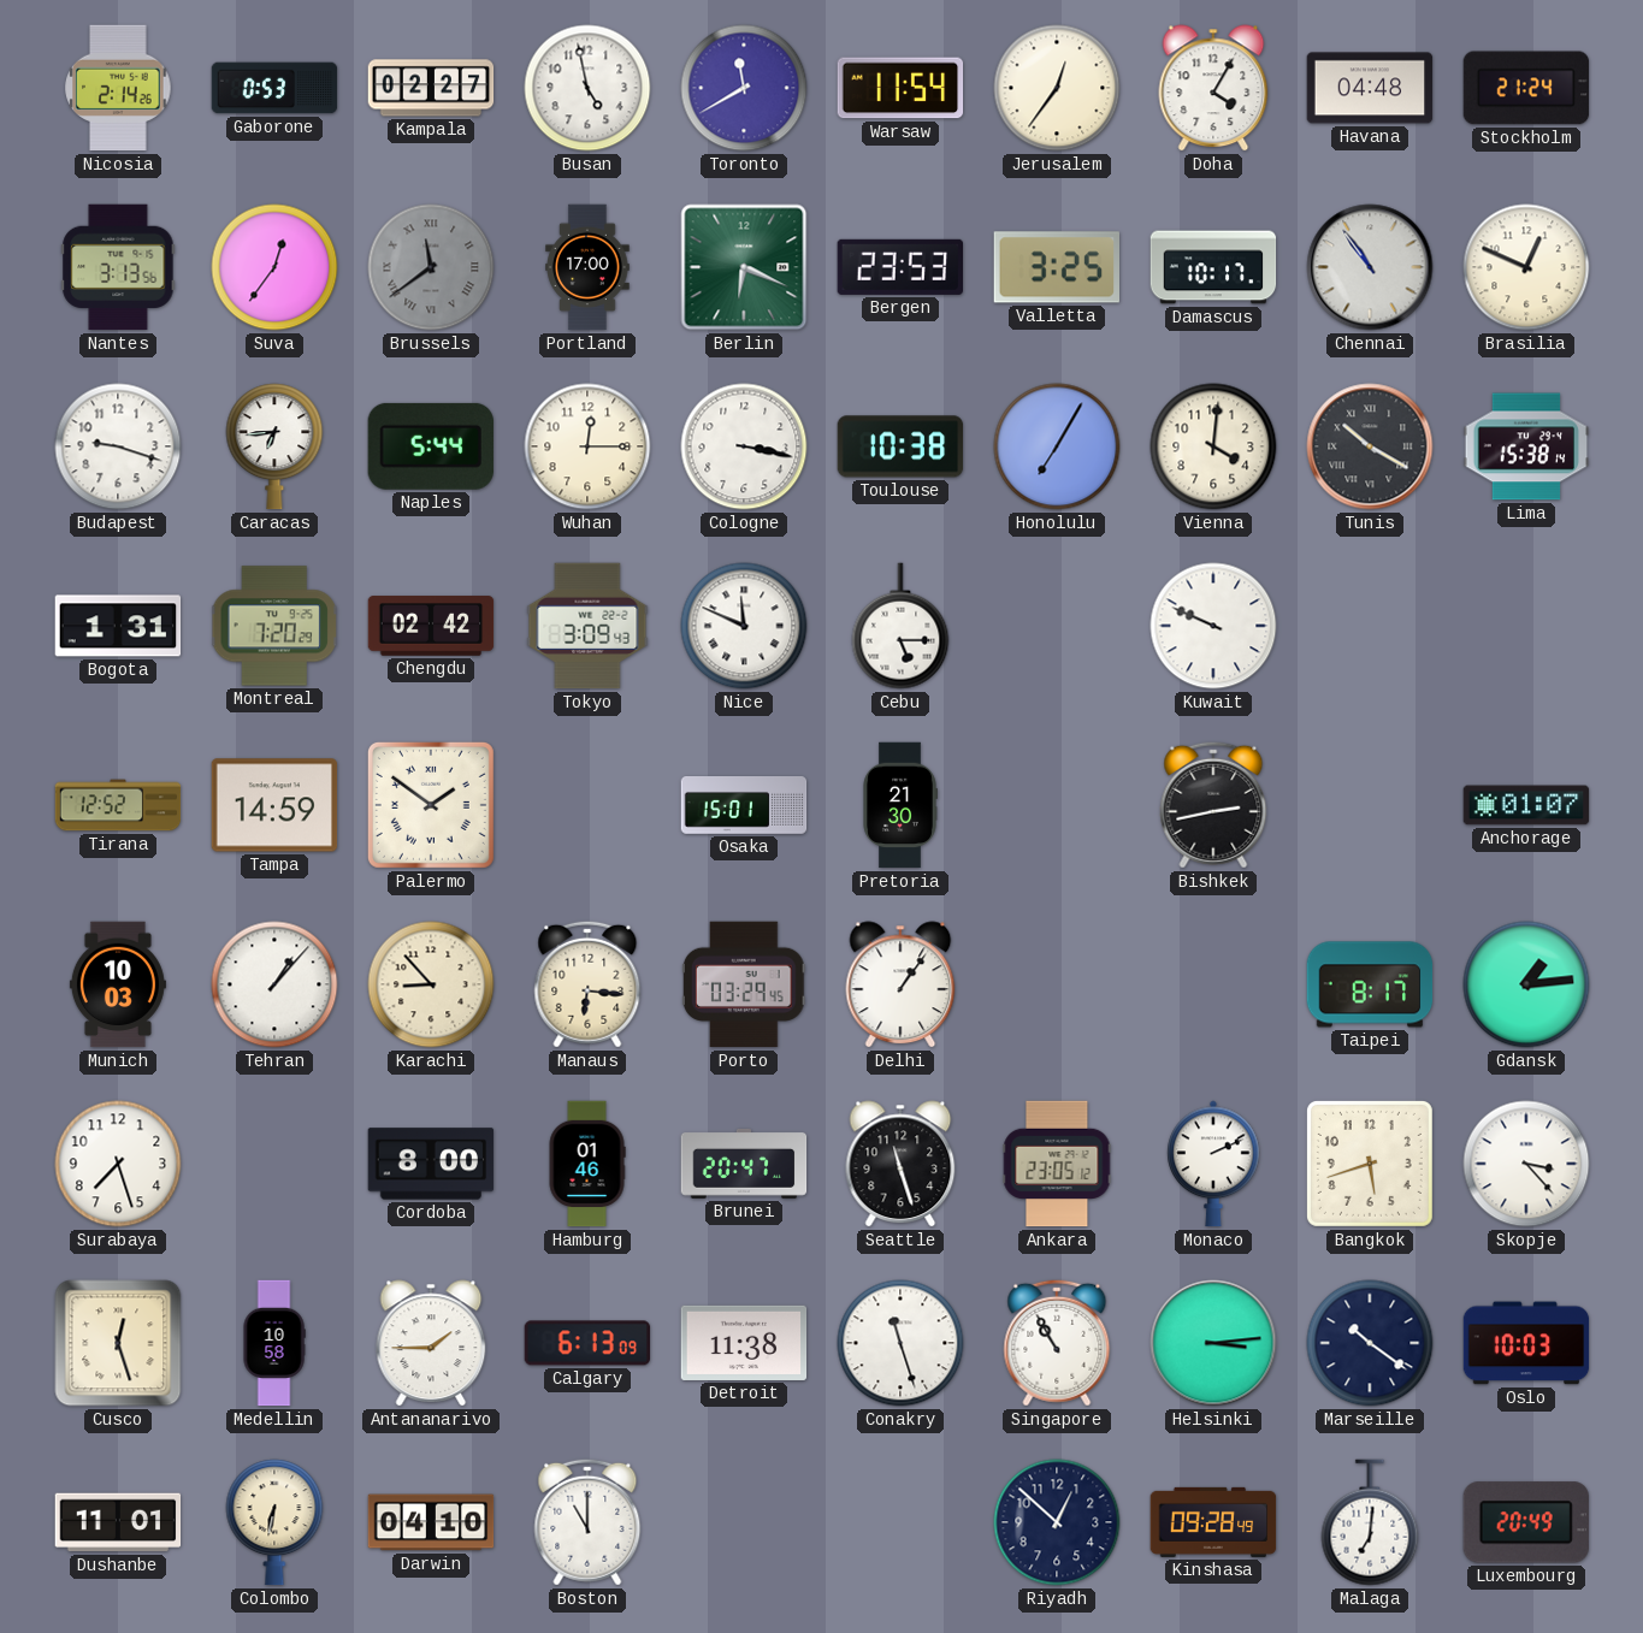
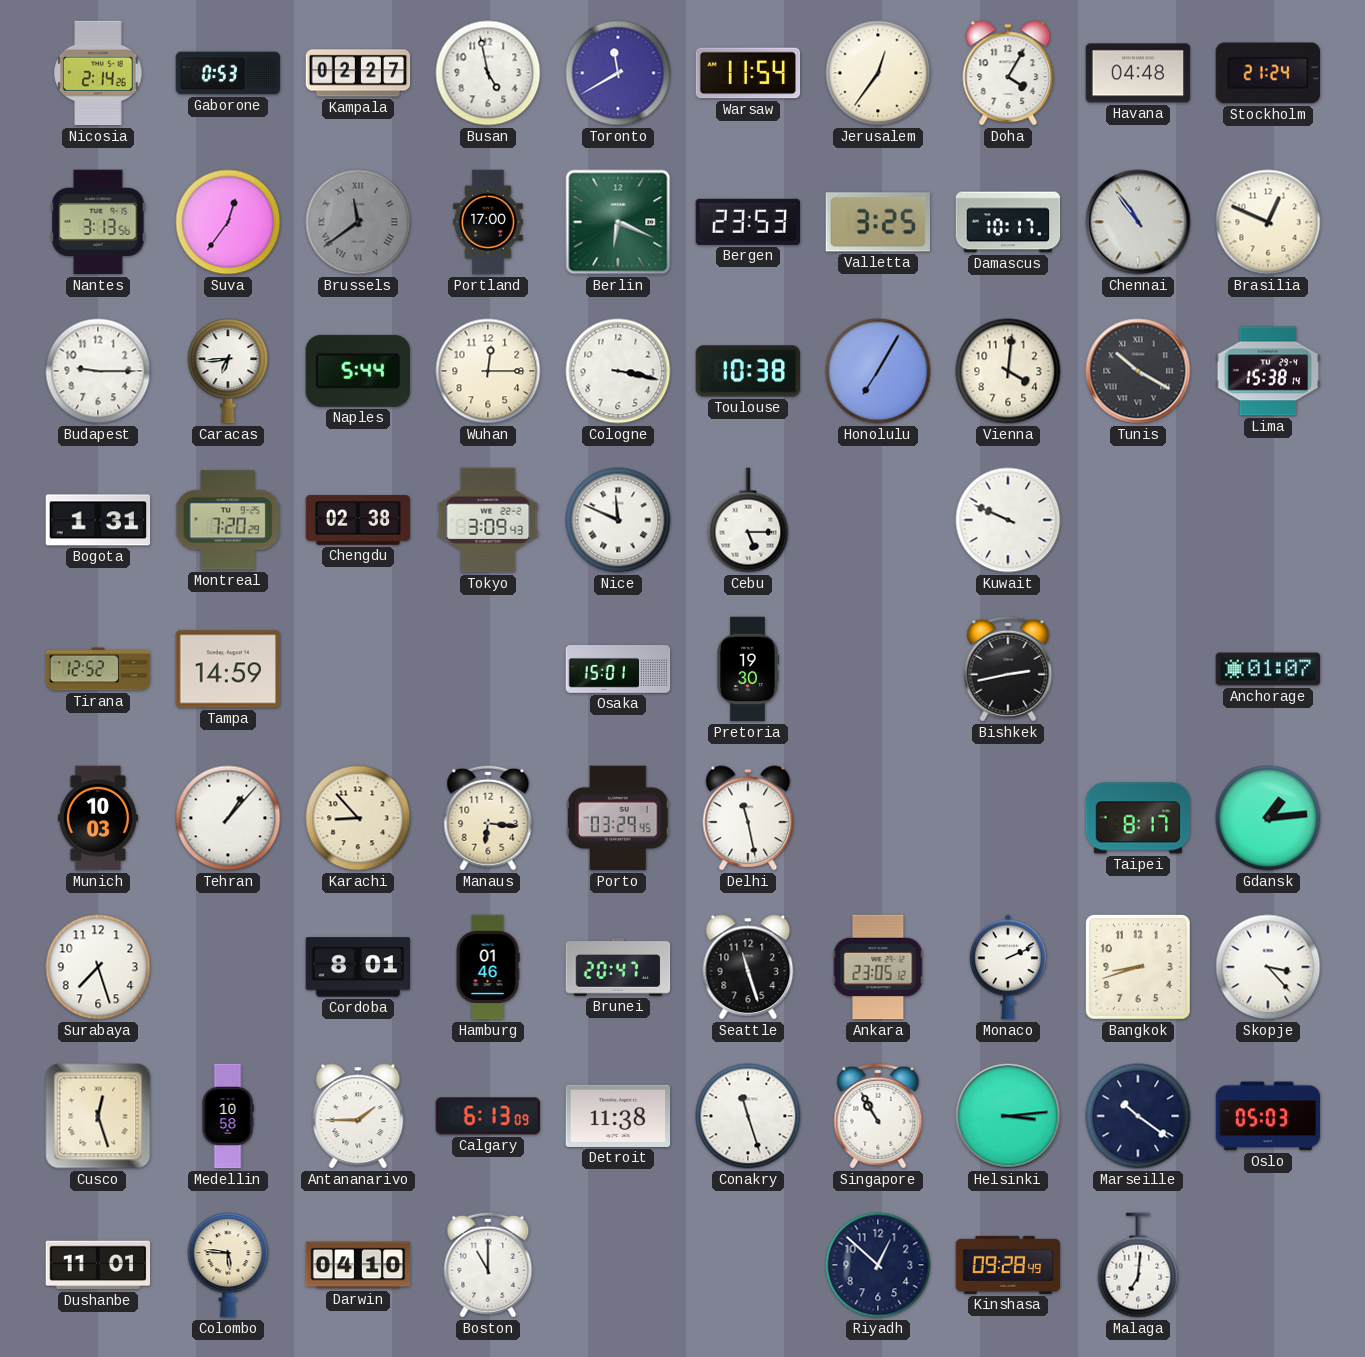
Budapest: 9:18 -> 9:15
Chengdu: 02:42 -> 02:38
Palermo: 1:51 -> none
Pretoria: 21:30 -> 19:30
Delhi: 1:06 -> 11:28
Cordoba: 8:00 -> 8:01
Bangkok: 5:42 -> 8:42
Oslo: 10:03 -> 05:03
Colombo: 6:32 -> 5:46
Luxembourg: 20:49 -> none
